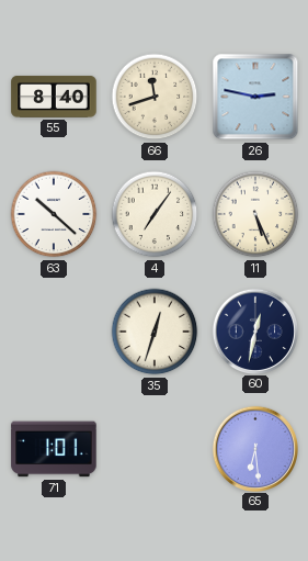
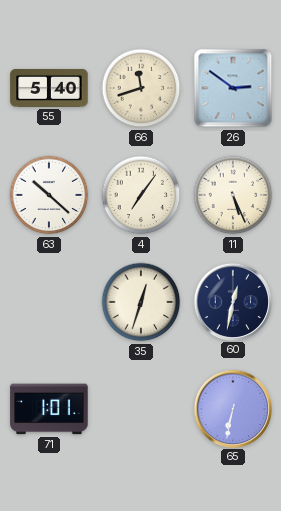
55: 8:40 -> 5:40
26: 2:47 -> 2:51
65: 6:29 -> 6:32
